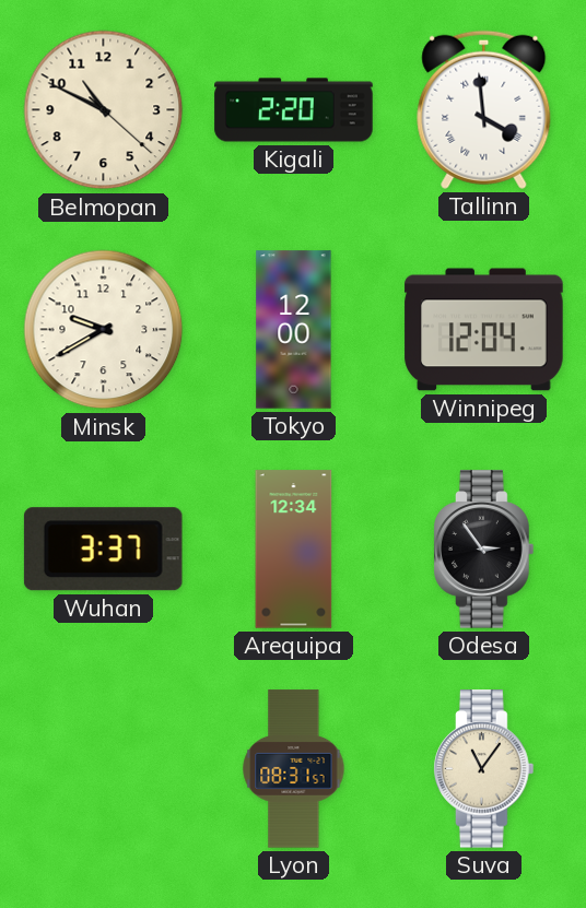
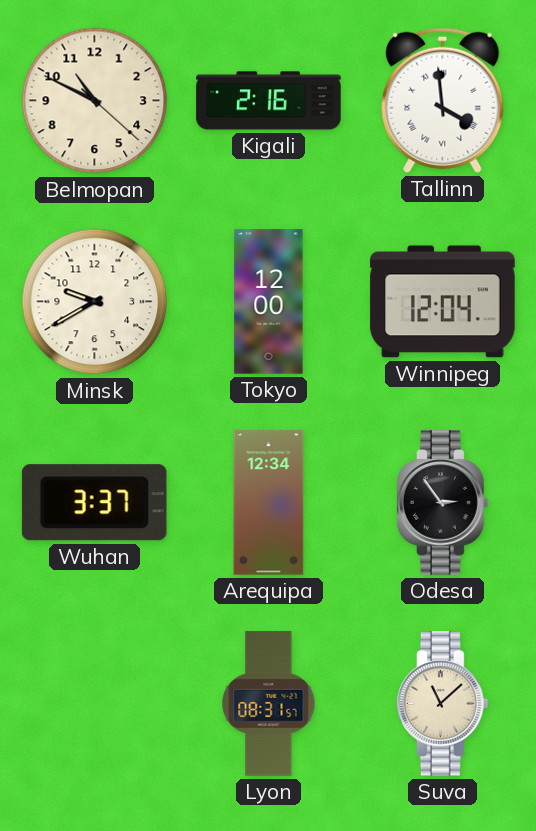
Kigali: 2:20 -> 2:16
Suva: 11:06 -> 11:08
